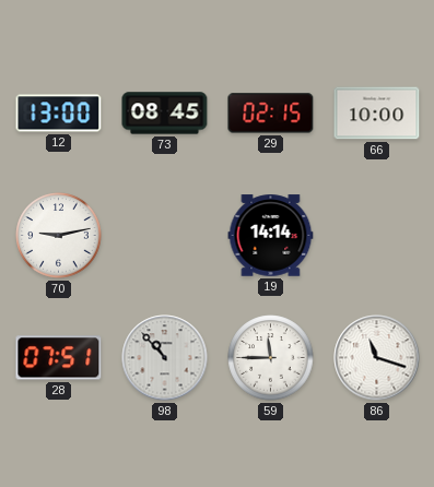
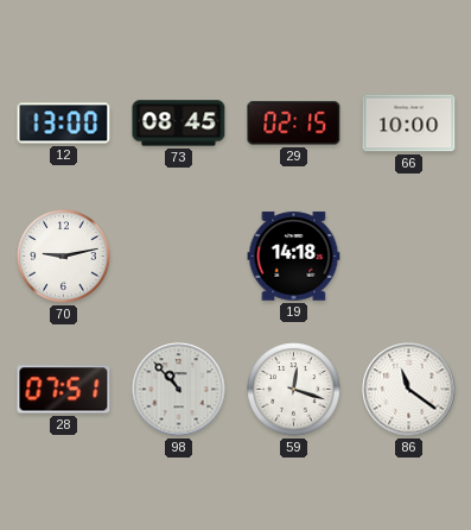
19: 14:14 -> 14:18
59: 11:45 -> 12:18
86: 11:18 -> 11:21
